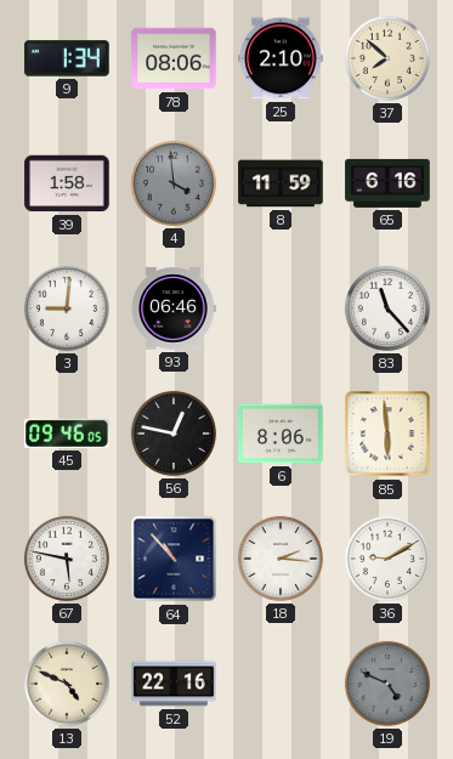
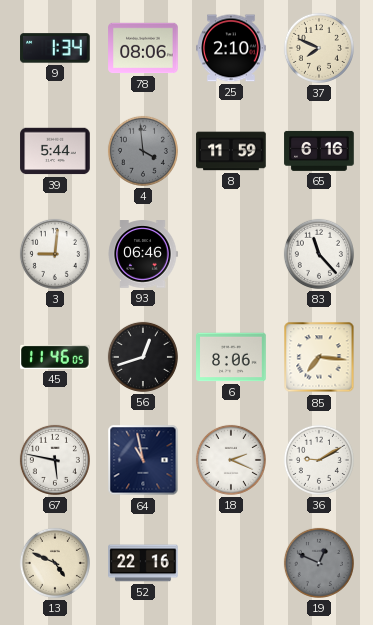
37: 7:52 -> 7:49
39: 1:58 -> 5:44
45: 09:46 -> 11:46
56: 12:47 -> 12:42
85: 5:59 -> 7:16
64: 10:53 -> 10:58
18: 2:16 -> 2:19
19: 4:49 -> 12:49
